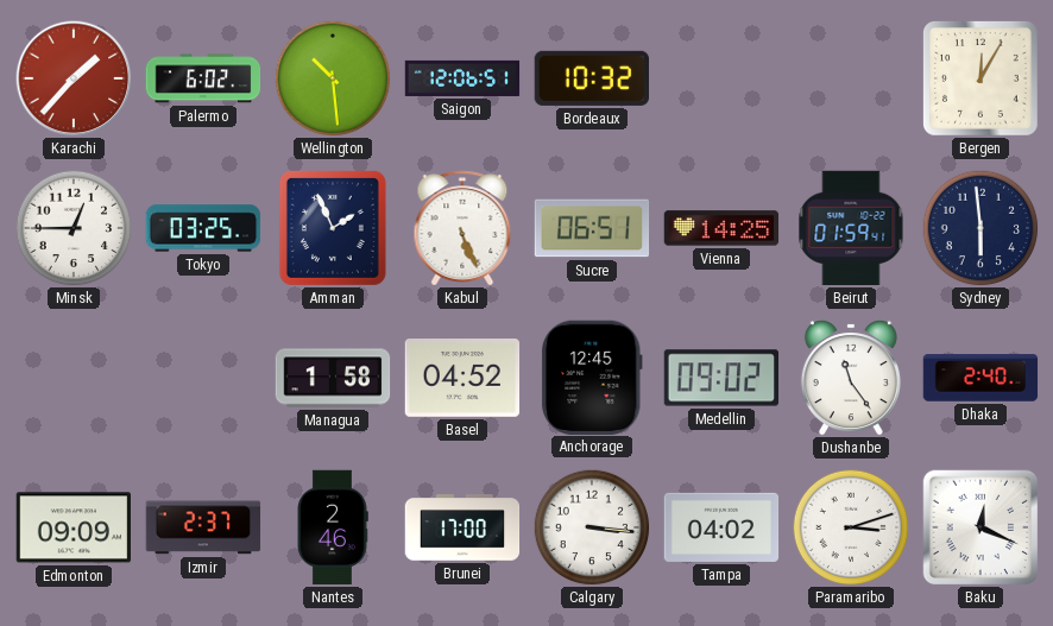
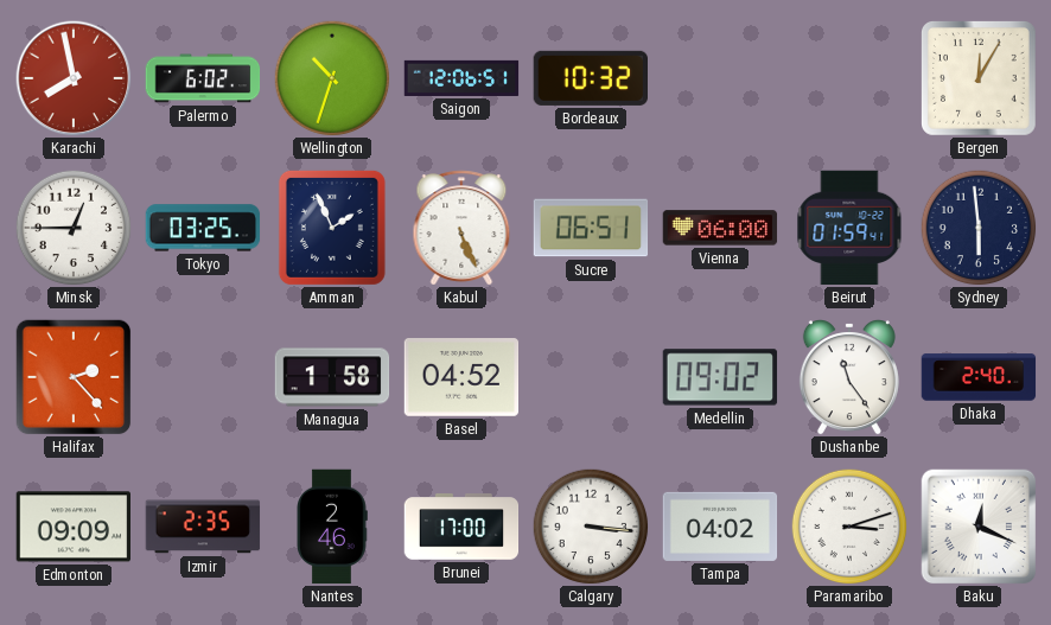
Karachi: 1:37 -> 7:58
Wellington: 10:29 -> 10:33
Vienna: 14:25 -> 06:00
Halifax: none -> 2:23
Anchorage: 12:45 -> none
Izmir: 2:37 -> 2:35
